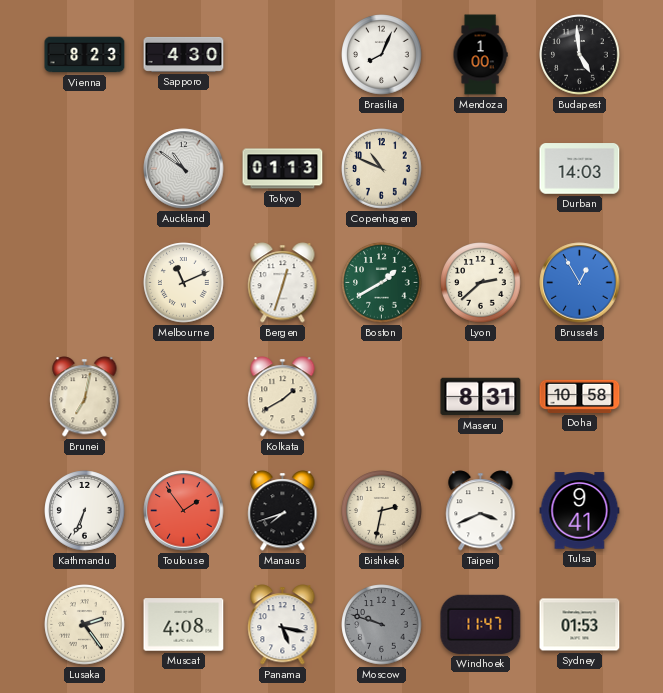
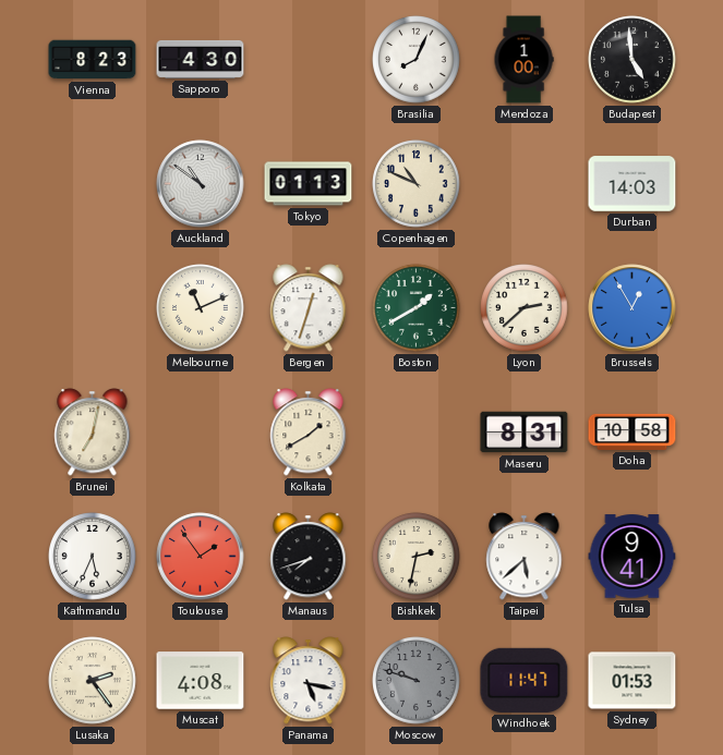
Kathmandu: 6:34 -> 5:34
Taipei: 3:41 -> 5:38
